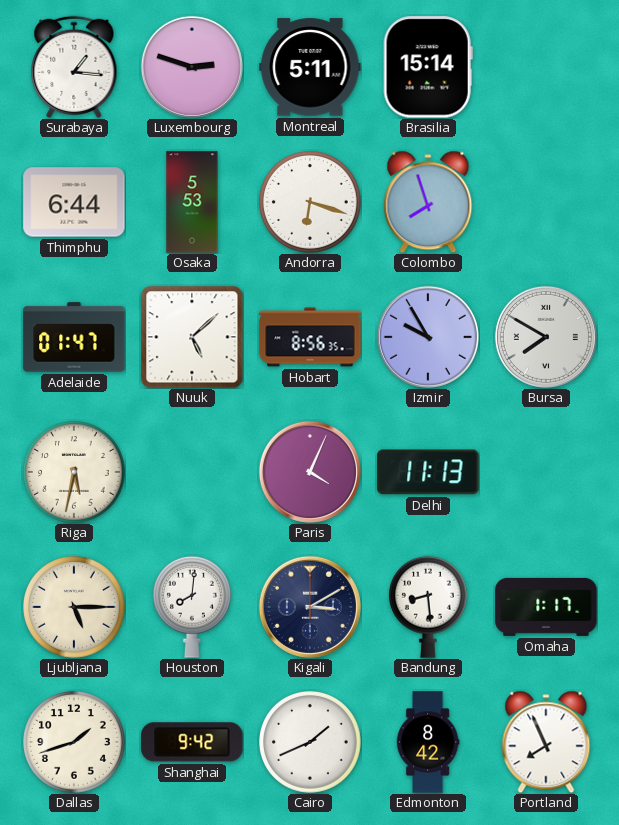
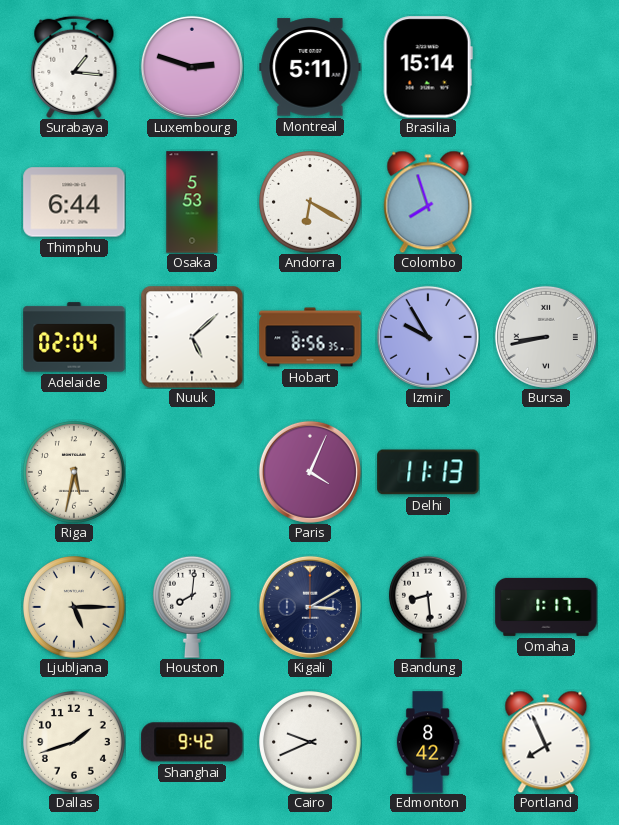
Andorra: 6:18 -> 6:20
Adelaide: 01:47 -> 02:04
Bursa: 7:50 -> 8:43
Cairo: 1:41 -> 9:41
